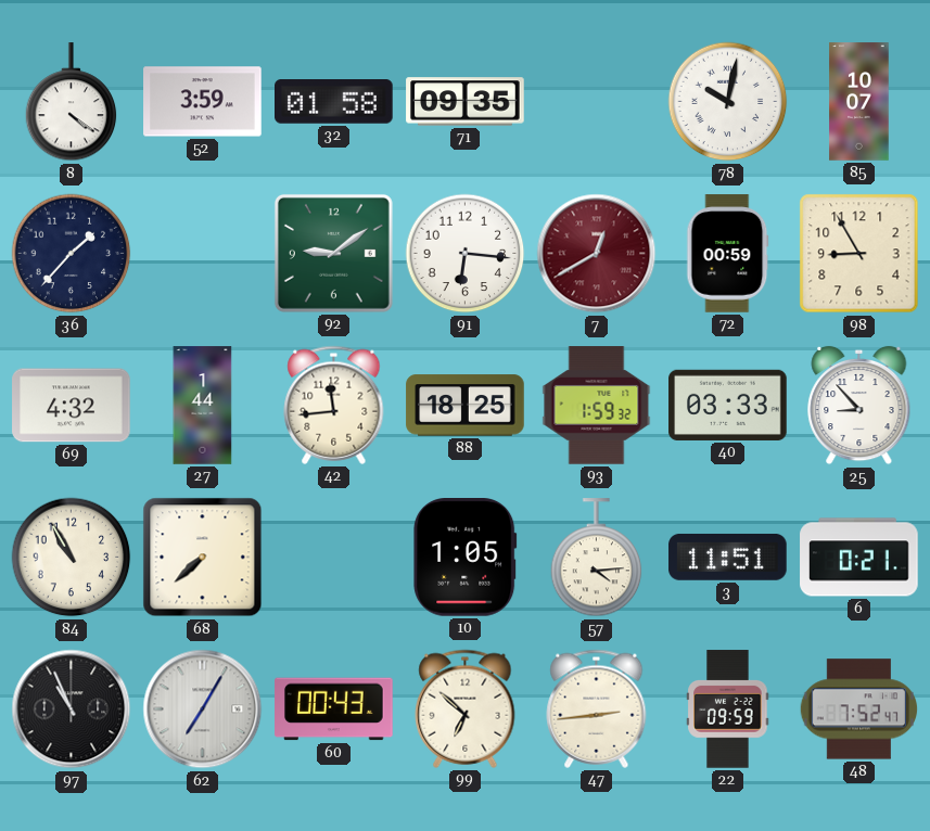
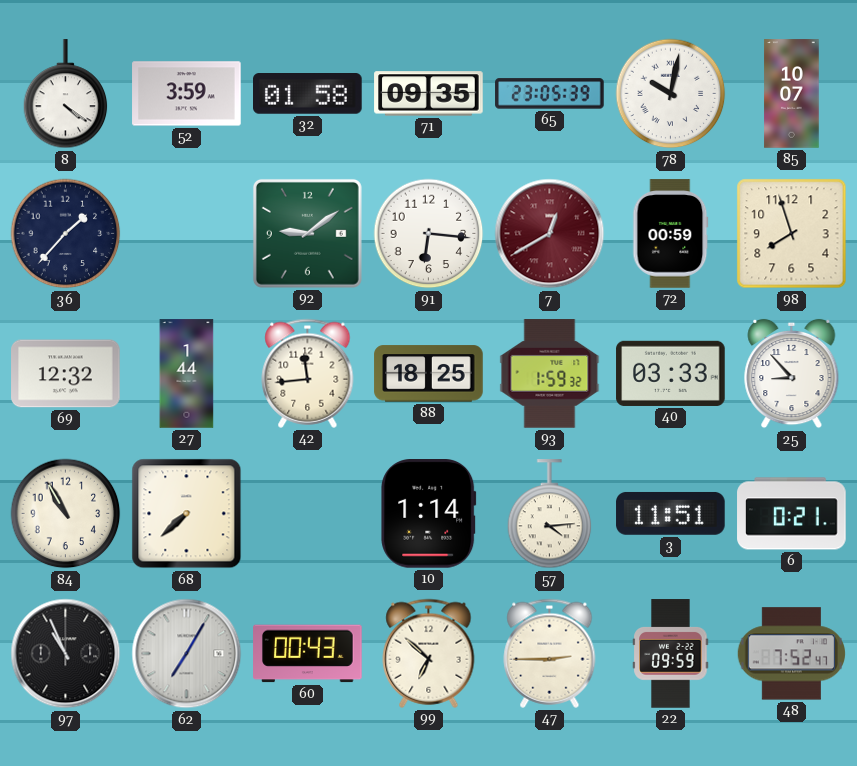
65: none -> 23:05
98: 8:55 -> 7:57
69: 4:32 -> 12:32
10: 1:05 -> 1:14
47: 2:44 -> 2:45
